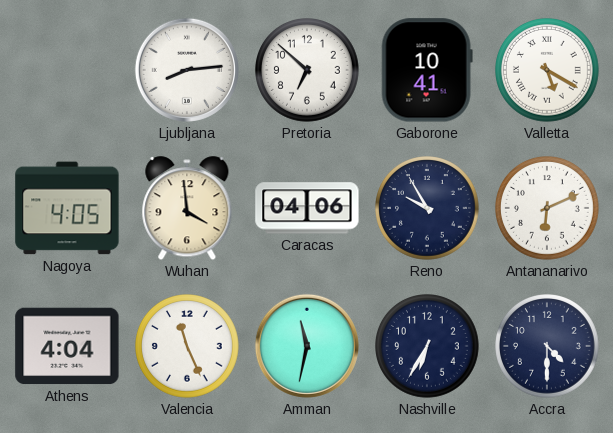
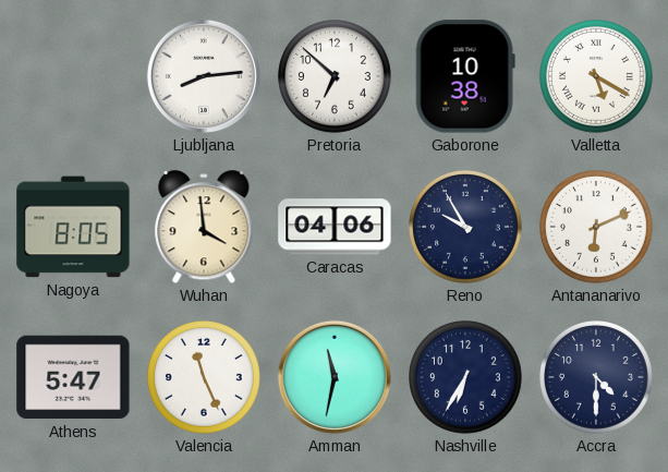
Gaborone: 10:41 -> 10:38
Nagoya: 4:05 -> 8:05
Athens: 4:04 -> 5:47
